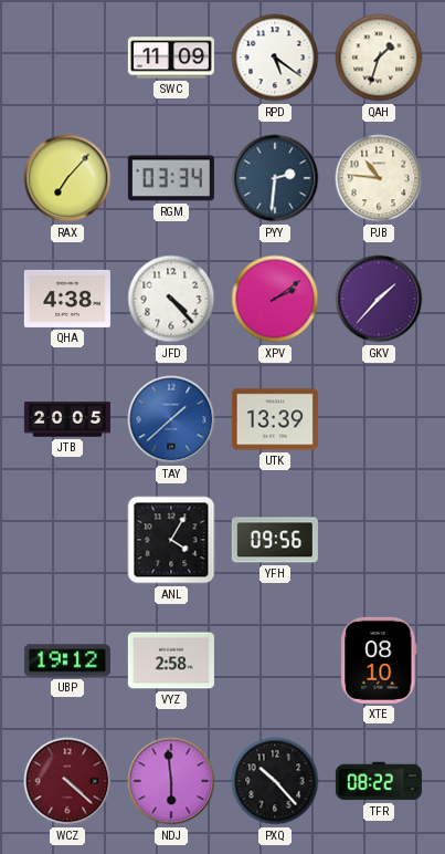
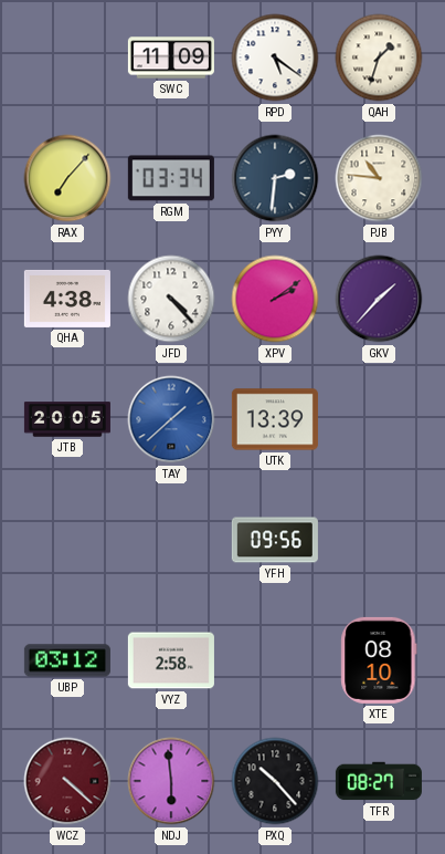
ANL: 4:05 -> none
UBP: 19:12 -> 03:12
TFR: 08:22 -> 08:27
